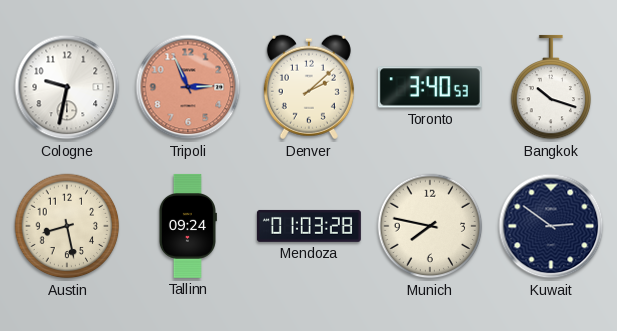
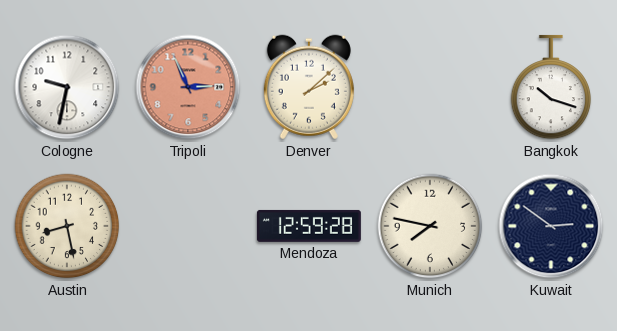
Toronto: 3:40 -> none
Tallinn: 09:24 -> none
Mendoza: 01:03 -> 12:59
